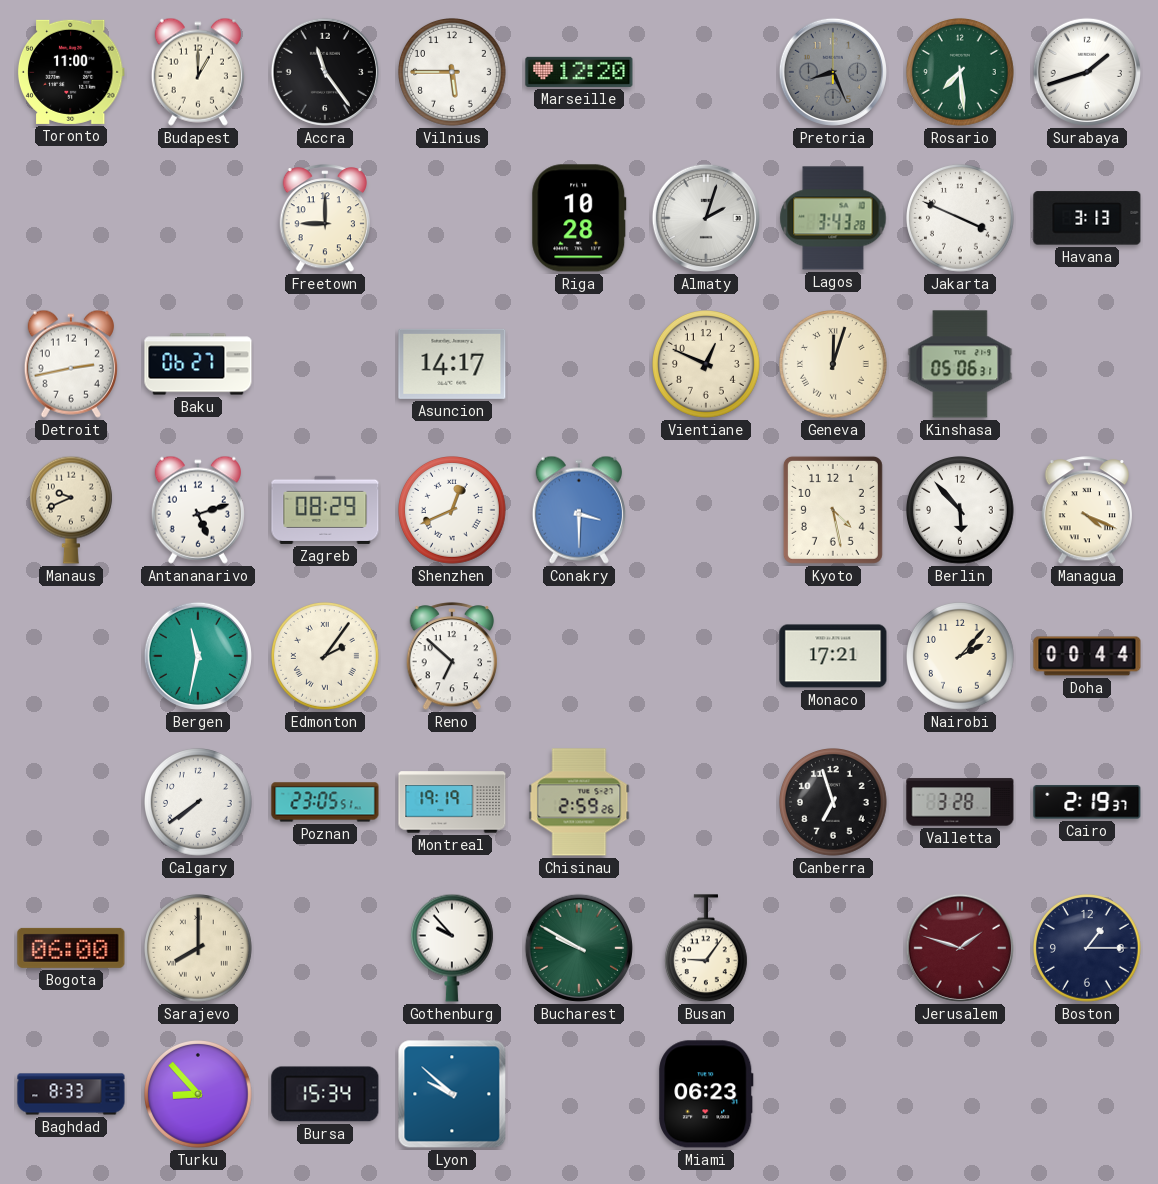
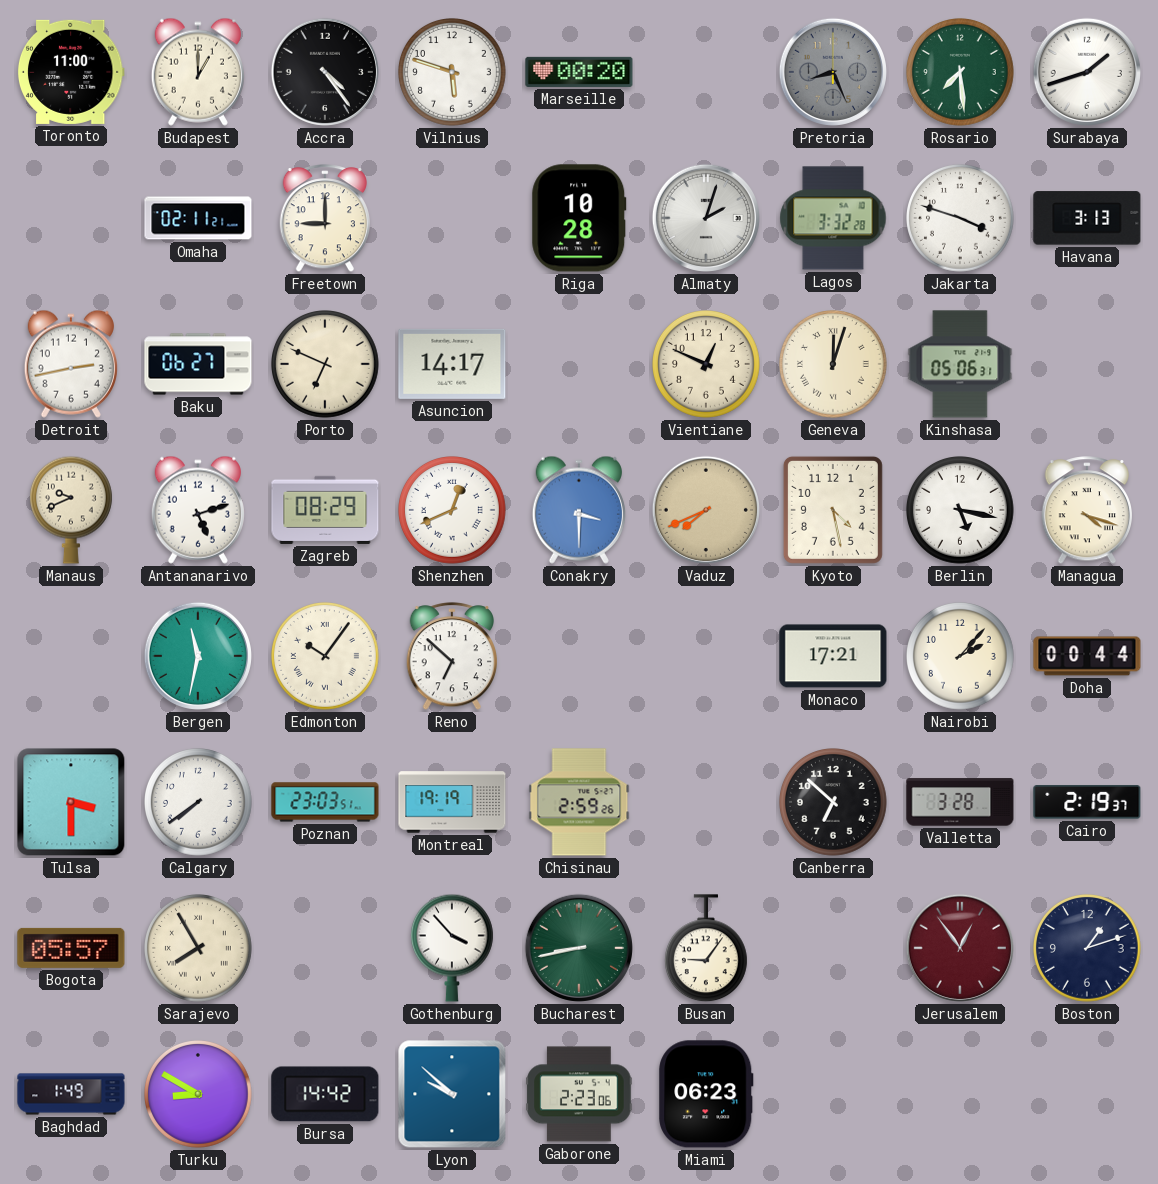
Accra: 11:24 -> 4:24
Vilnius: 5:45 -> 5:48
Marseille: 12:20 -> 00:20
Omaha: none -> 02:11
Lagos: 3:43 -> 3:32
Jakarta: 3:49 -> 3:48
Porto: none -> 6:49
Vaduz: none -> 7:41
Berlin: 5:53 -> 5:17
Managua: 4:19 -> 4:18
Edmonton: 2:06 -> 10:06
Tulsa: none -> 3:30
Poznan: 23:05 -> 23:03
Canberra: 6:57 -> 6:52
Bogota: 06:00 -> 05:57
Sarajevo: 8:00 -> 7:55
Gothenburg: 9:53 -> 3:53
Bucharest: 9:50 -> 8:43
Jerusalem: 1:48 -> 12:54
Boston: 1:15 -> 1:12
Baghdad: 8:33 -> 1:49
Turku: 8:53 -> 8:50
Bursa: 15:34 -> 14:42
Gaborone: none -> 2:23
